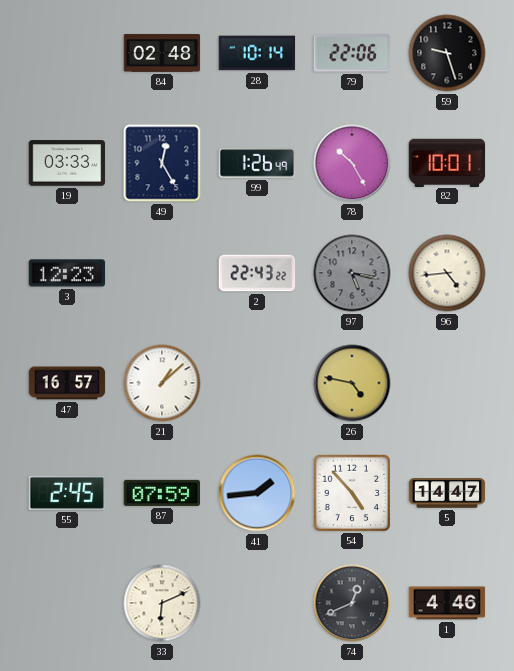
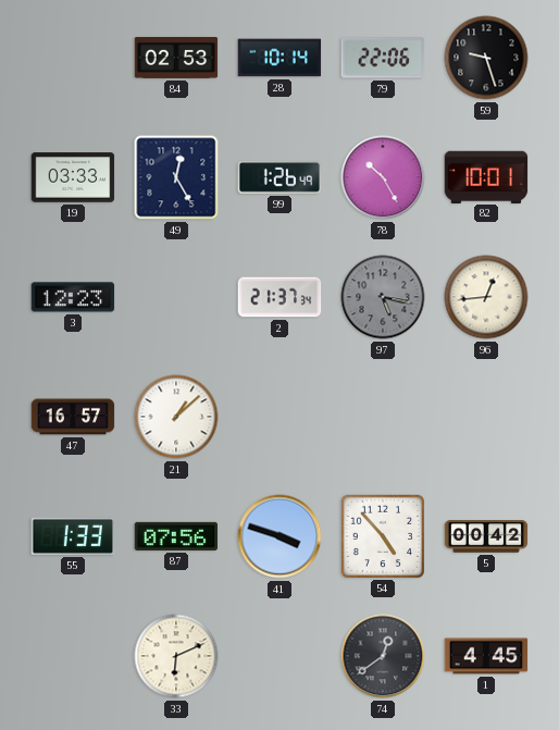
84: 02:48 -> 02:53
2: 22:43 -> 21:37
96: 4:44 -> 12:44
26: 4:47 -> none
55: 2:45 -> 1:33
87: 07:59 -> 07:56
41: 1:44 -> 3:48
5: 14:47 -> 00:42
74: 12:41 -> 12:39
1: 4:46 -> 4:45
